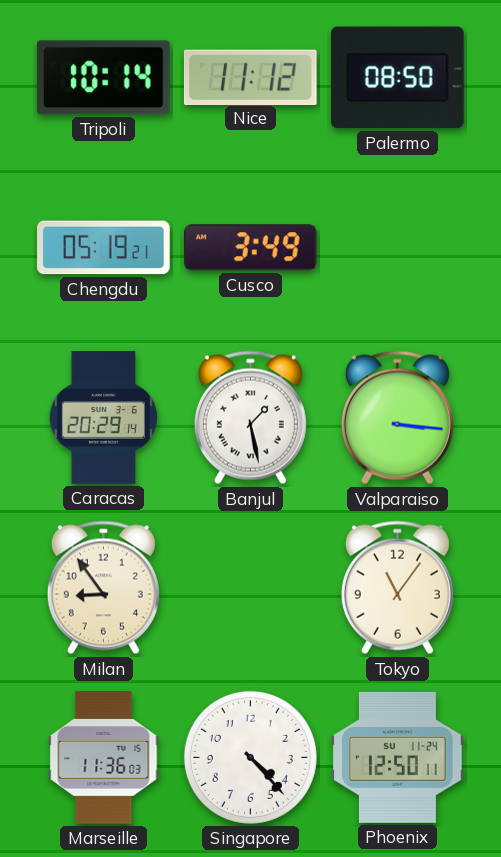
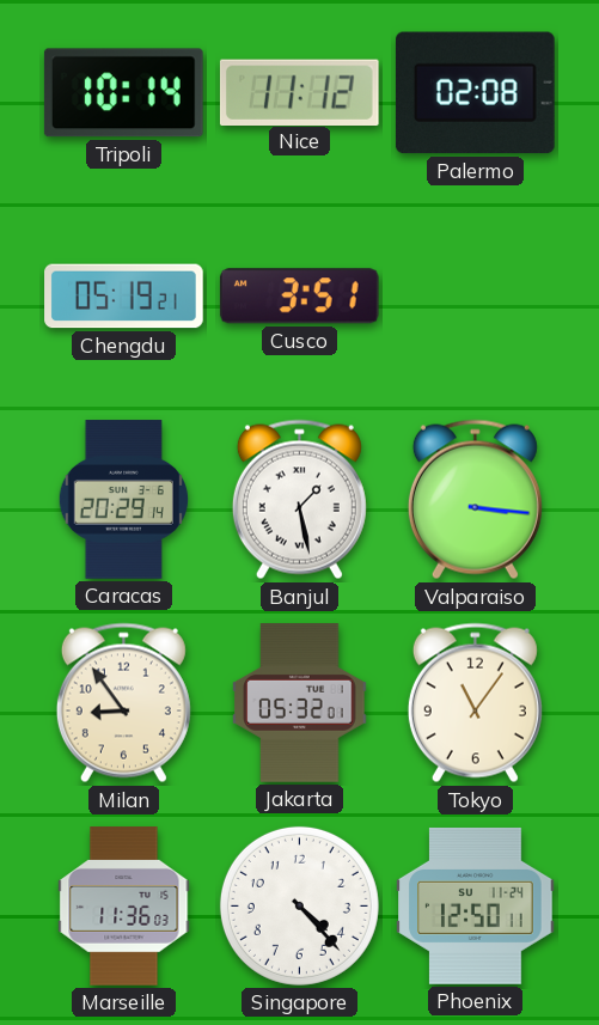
Palermo: 08:50 -> 02:08
Cusco: 3:49 -> 3:51
Jakarta: none -> 05:32
